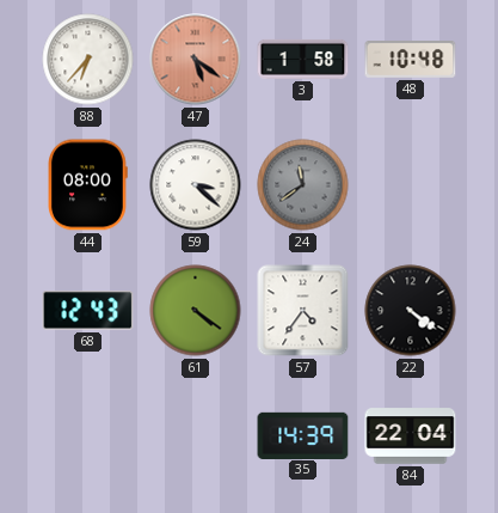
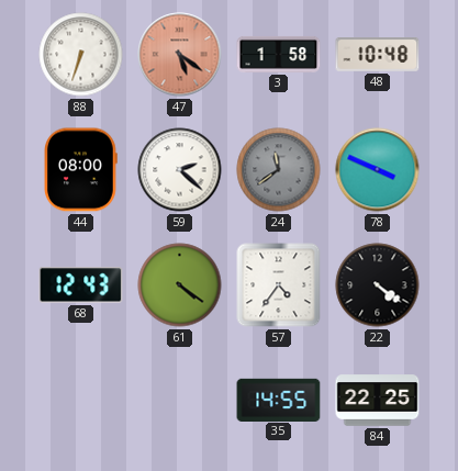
88: 6:37 -> 6:33
59: 3:22 -> 2:22
78: none -> 3:49
35: 14:39 -> 14:55
84: 22:04 -> 22:25
